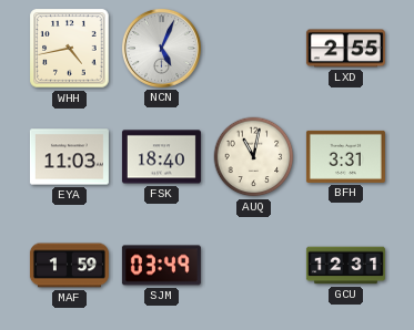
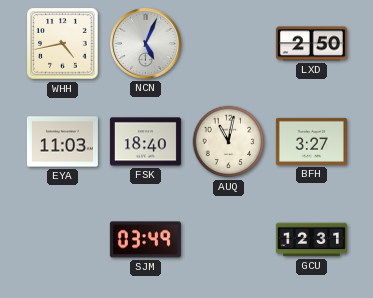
LXD: 2:55 -> 2:50
BFH: 3:31 -> 3:27
MAF: 1:59 -> none
